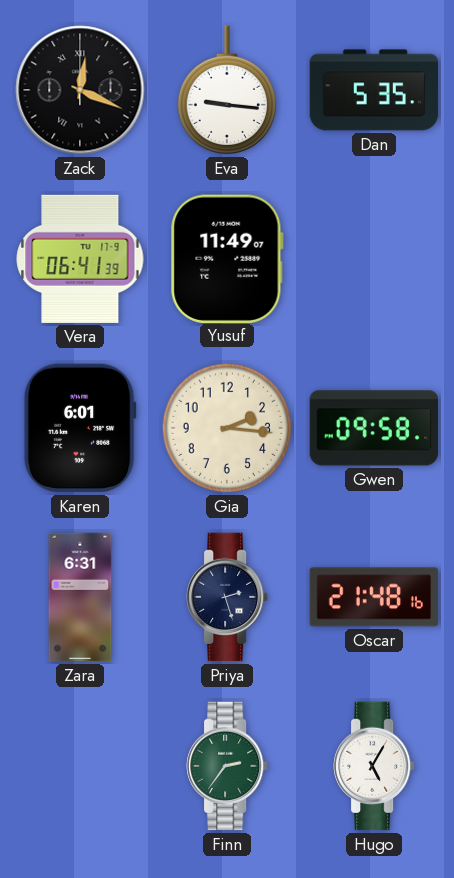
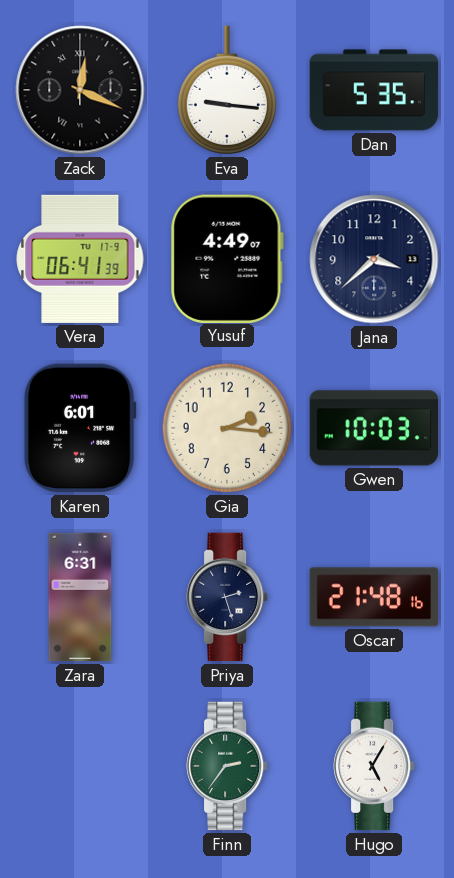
Yusuf: 11:49 -> 4:49
Jana: none -> 3:38
Gwen: 09:58 -> 10:03
